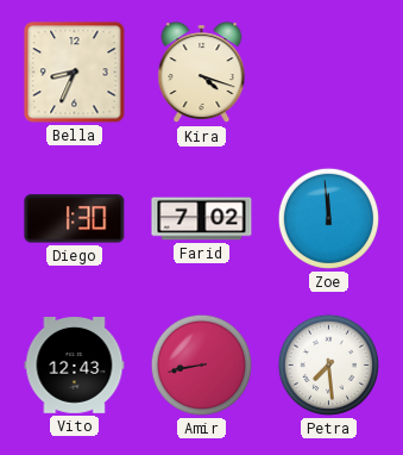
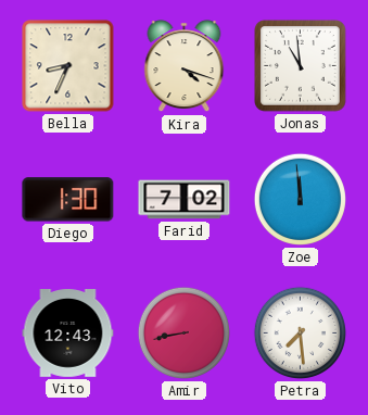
Jonas: none -> 10:59
